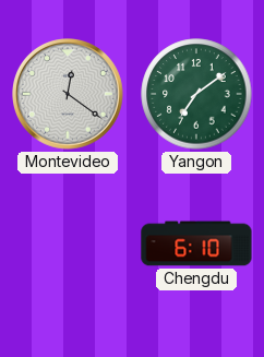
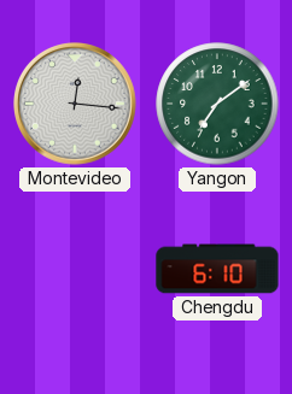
Montevideo: 12:21 -> 12:16
